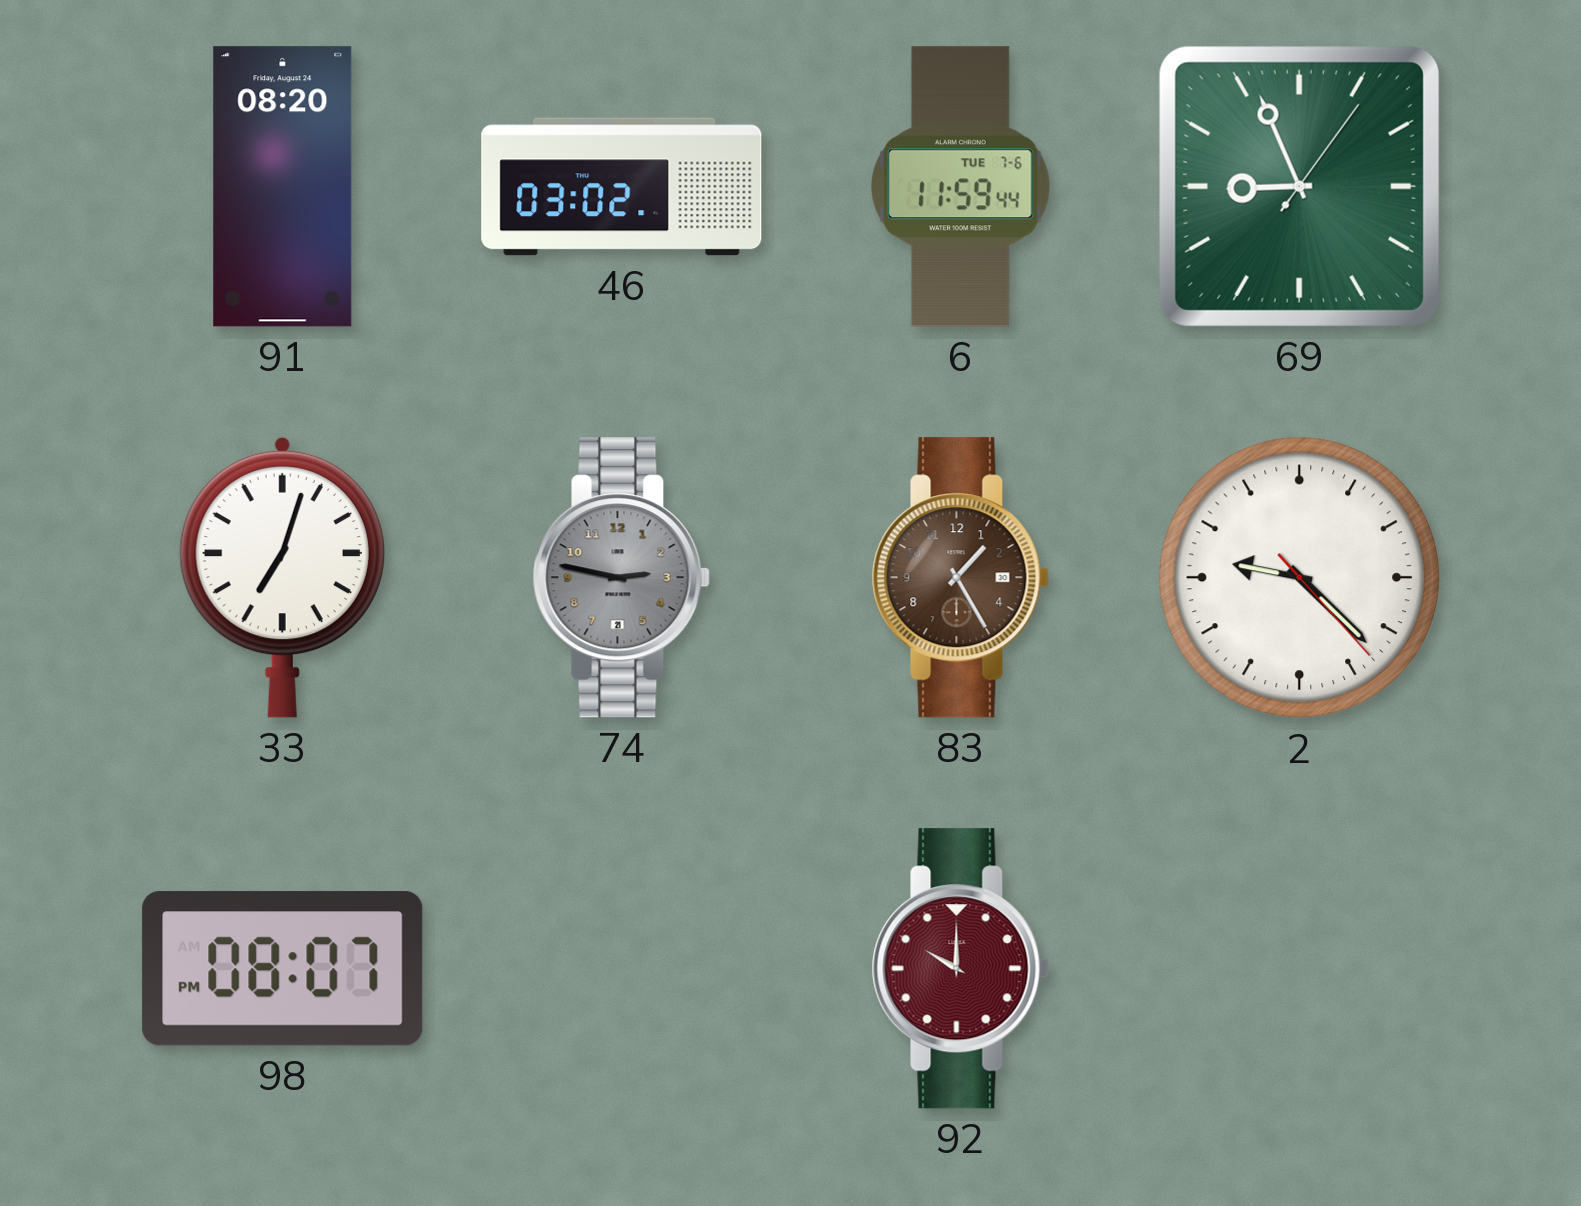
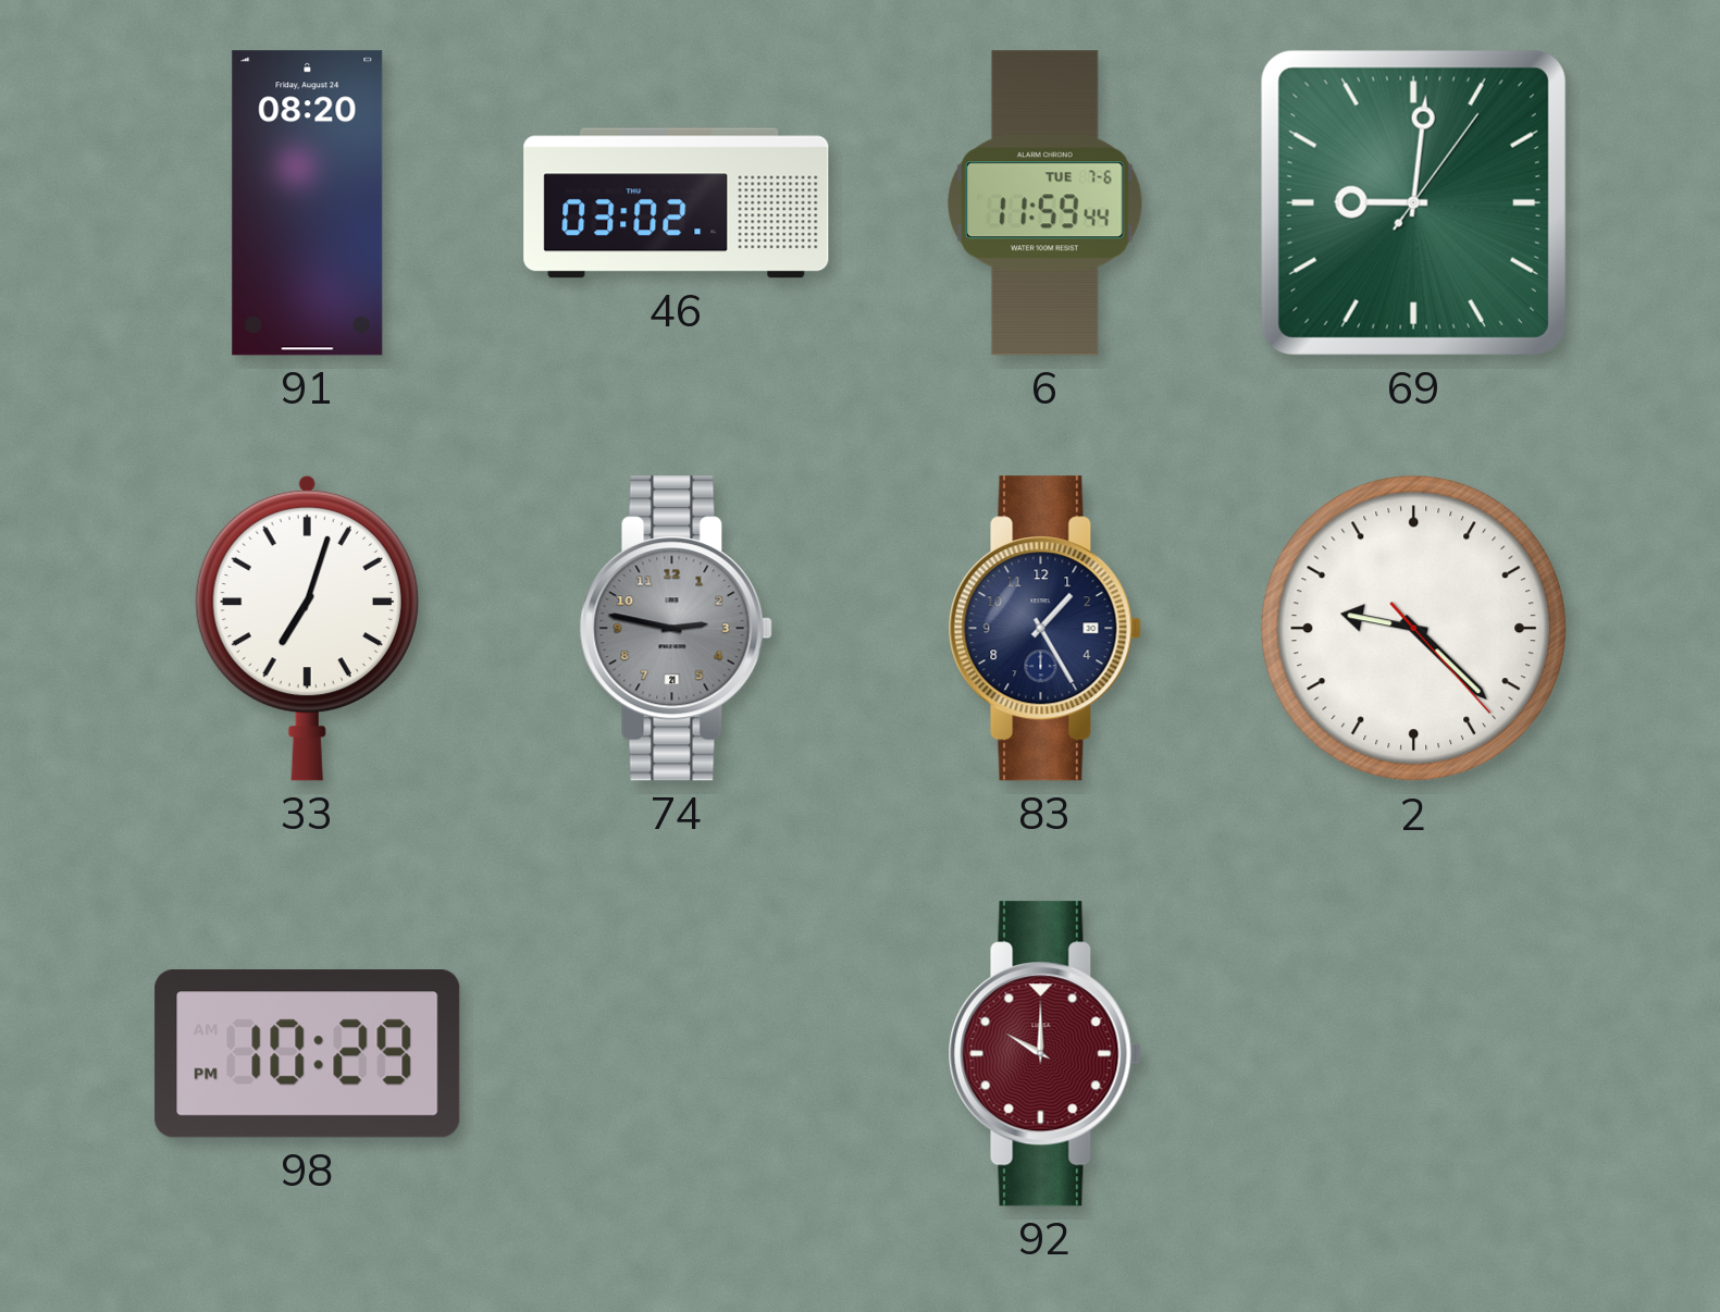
69: 8:56 -> 9:01
83 dial: brown -> navy
98: 08:07 -> 10:29
